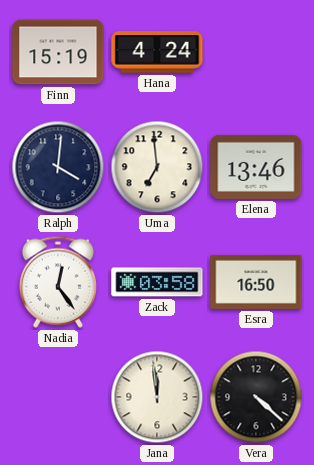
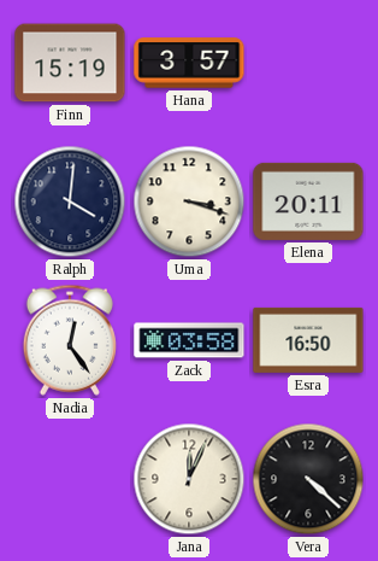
Hana: 4:24 -> 3:57
Uma: 6:59 -> 3:18
Elena: 13:46 -> 20:11
Jana: 11:59 -> 12:04
